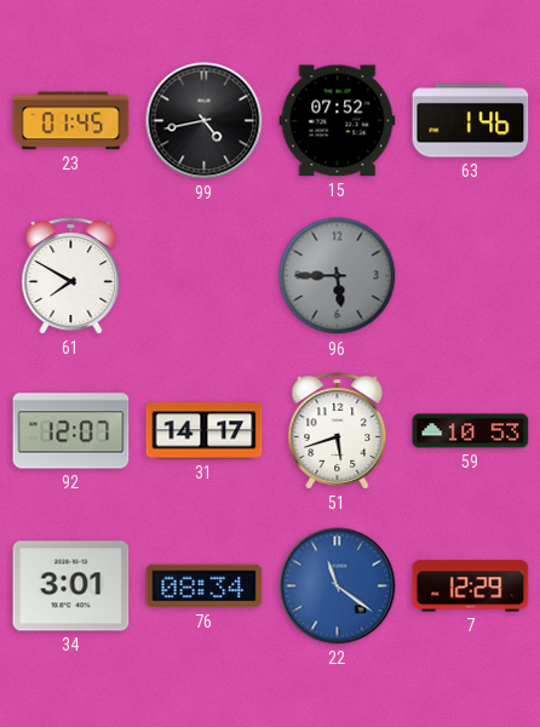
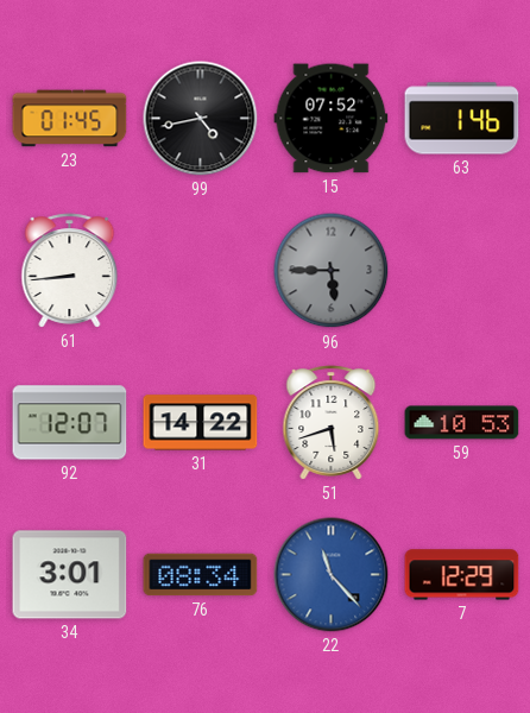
61: 7:50 -> 8:44
31: 14:17 -> 14:22
22: 11:21 -> 11:23
